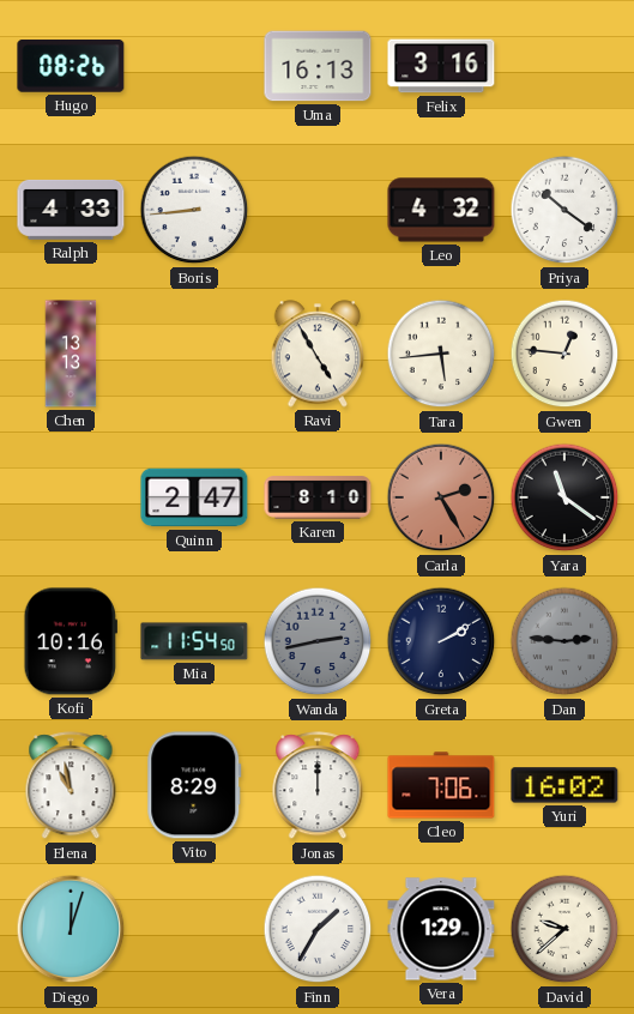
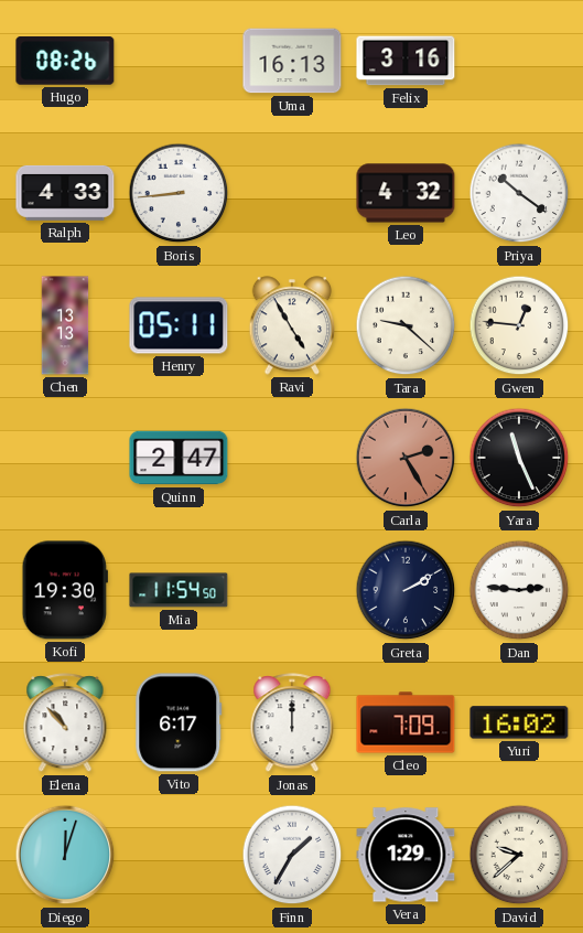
Henry: none -> 05:11
Tara: 5:44 -> 9:22
Karen: 8:10 -> none
Yara: 11:21 -> 11:26
Kofi: 10:16 -> 19:30
Wanda: 2:43 -> none
Dan dial: grey -> white
Elena: 10:58 -> 10:53
Vito: 8:29 -> 6:17
Cleo: 7:06 -> 7:09
